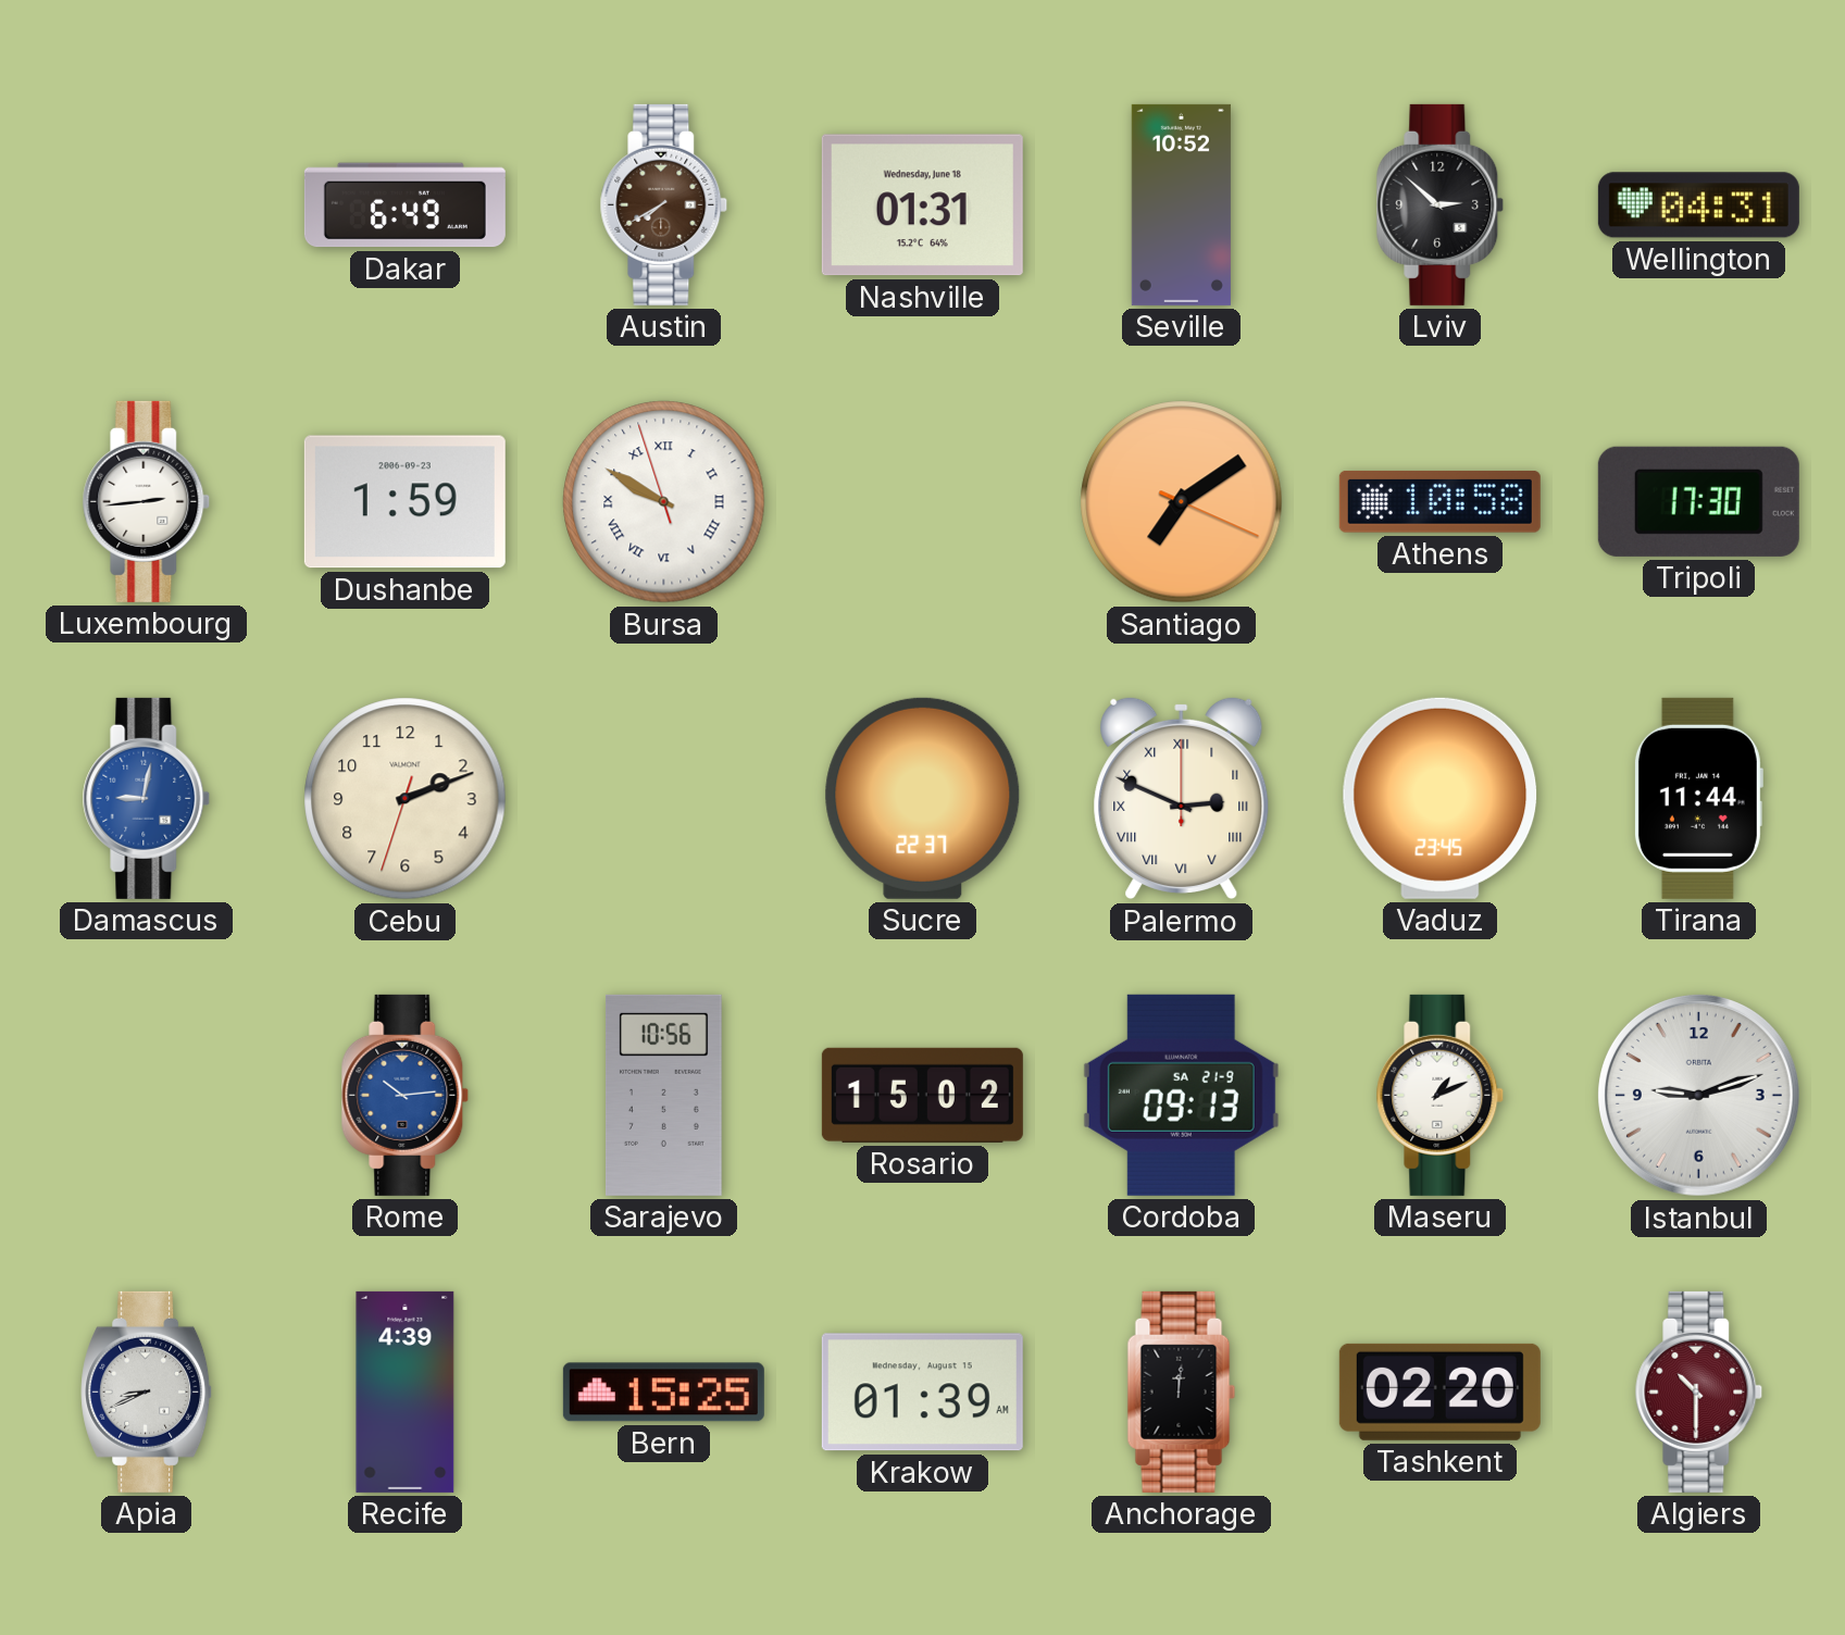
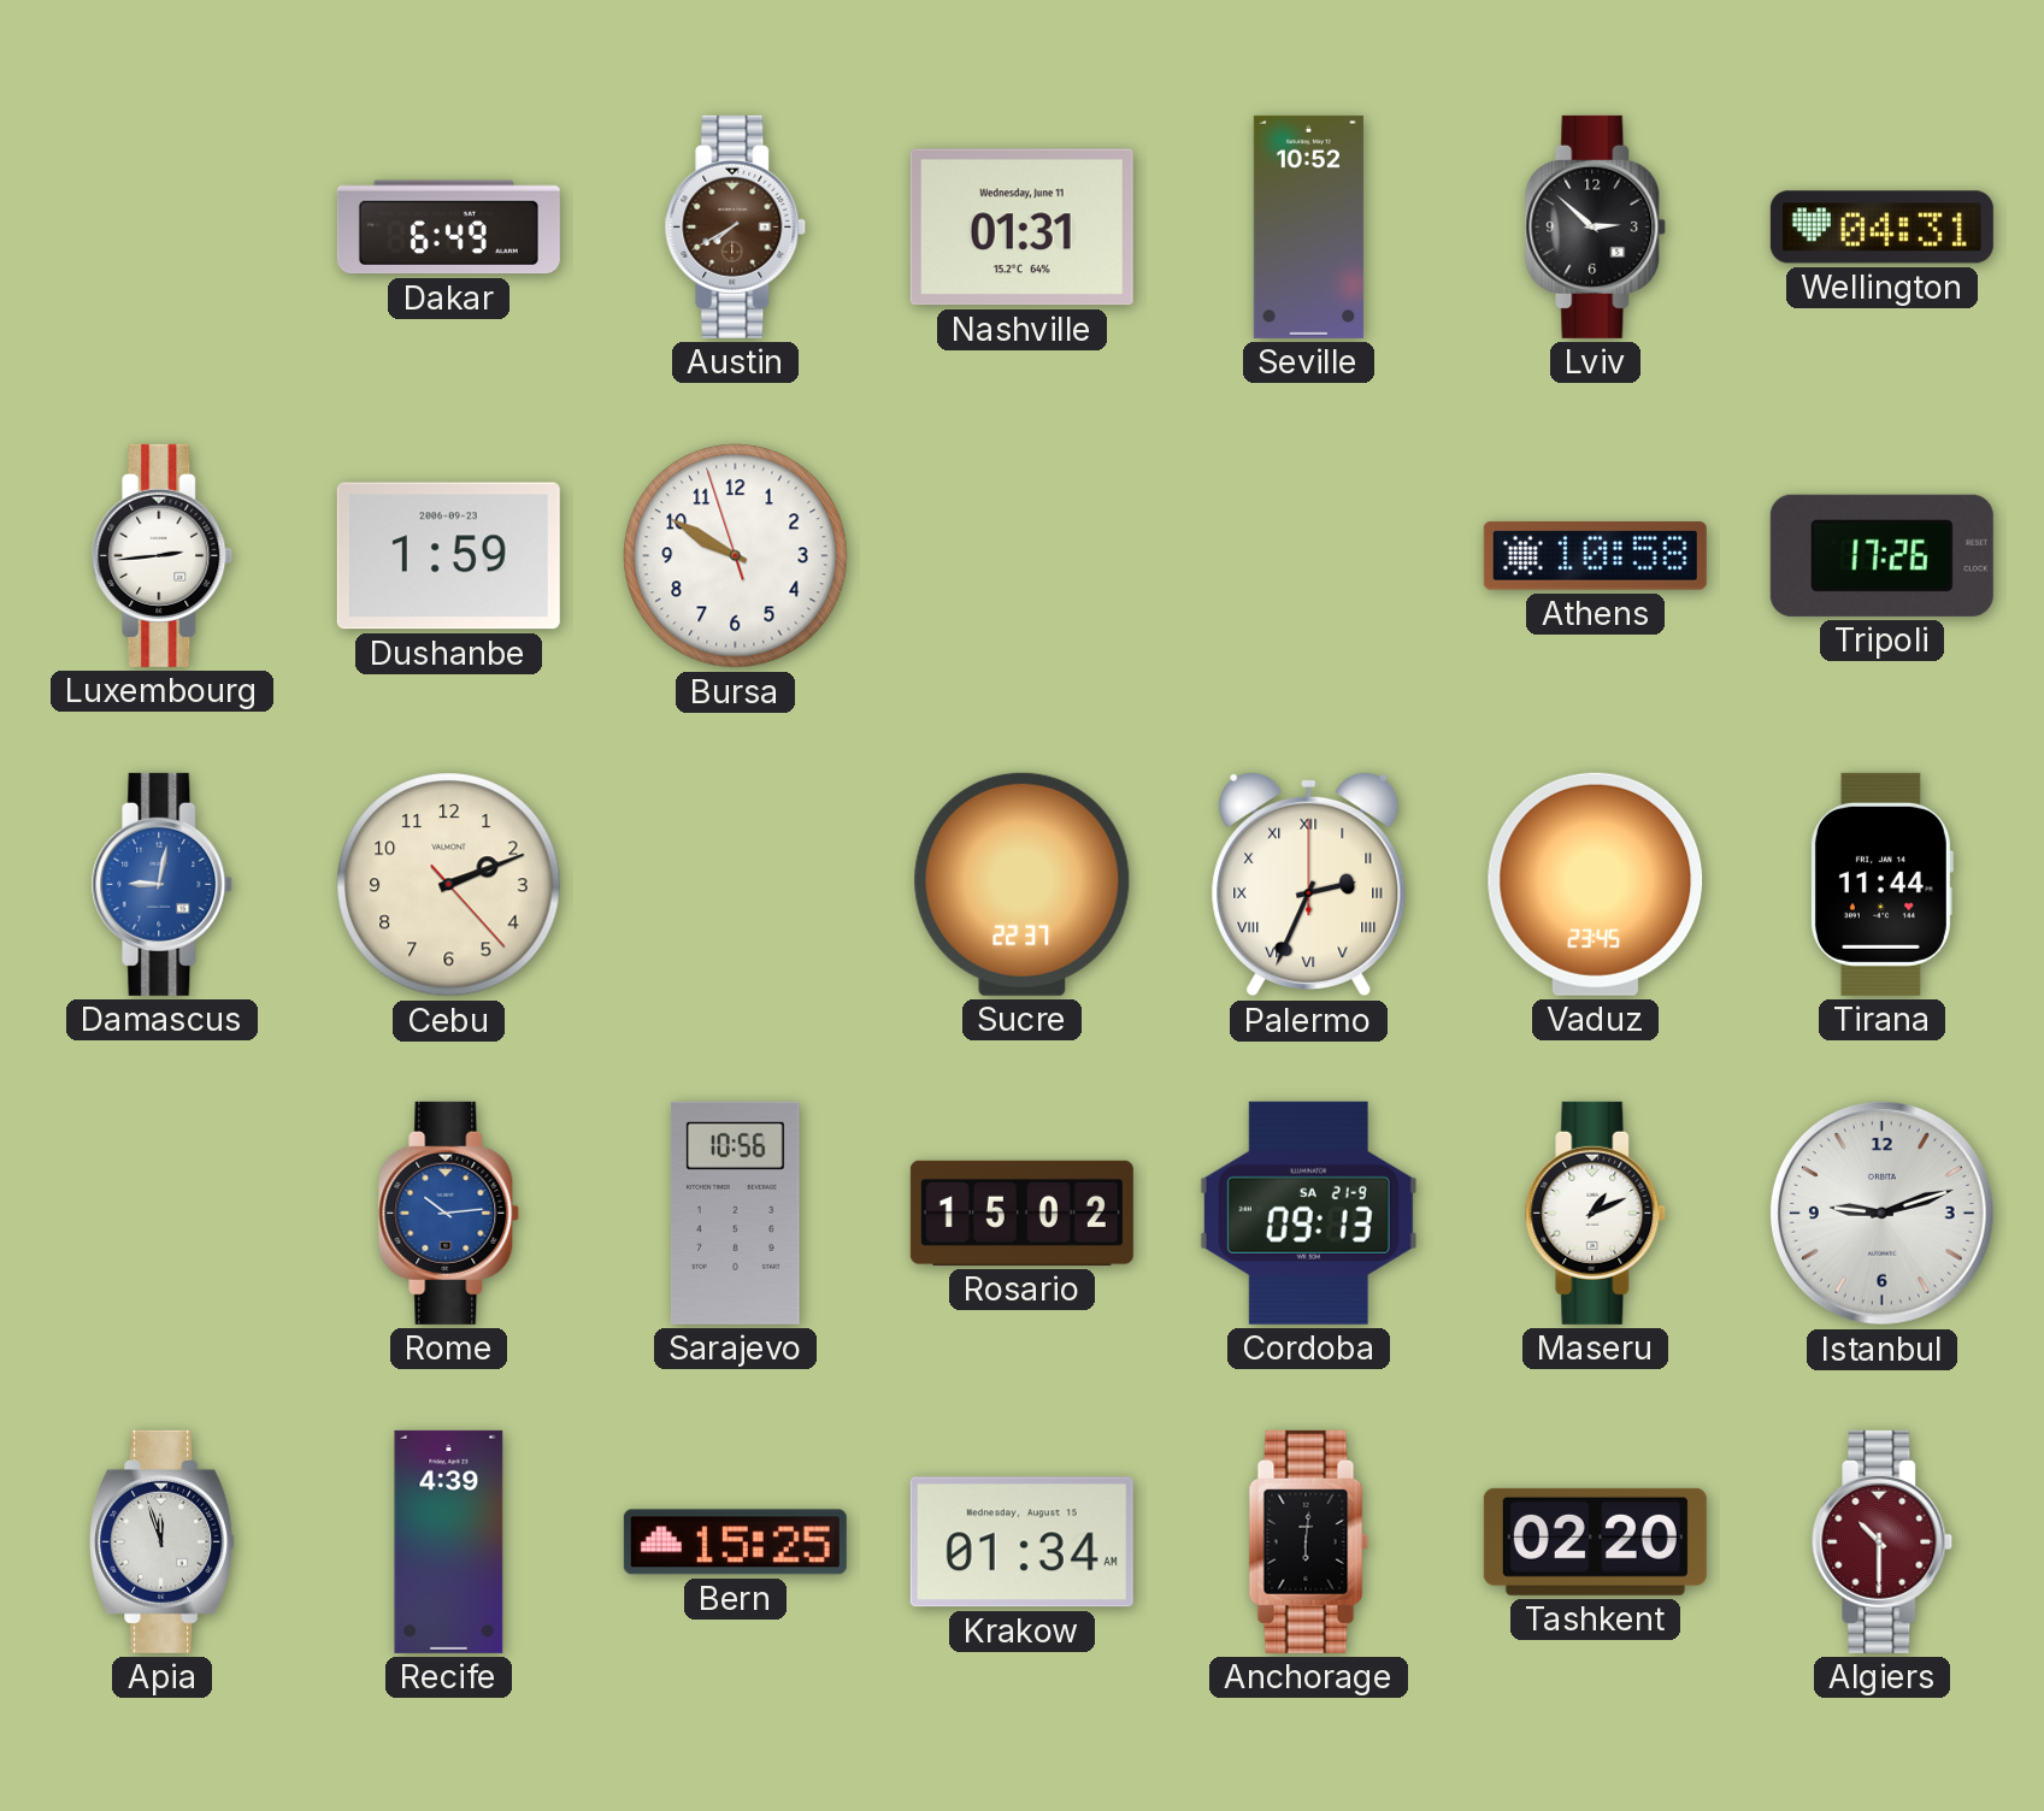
Nashville date: Wednesday, June 18 -> Wednesday, June 11
Bursa numerals: Roman -> Arabic
Santiago: 7:09 -> none
Tripoli: 17:30 -> 17:26
Cebu: 2:11:33 -> 2:11:23
Palermo: 2:49 -> 2:34
Apia: 8:41 -> 11:57
Krakow: 01:39 -> 01:34
Anchorage: 12:01 -> 6:01
